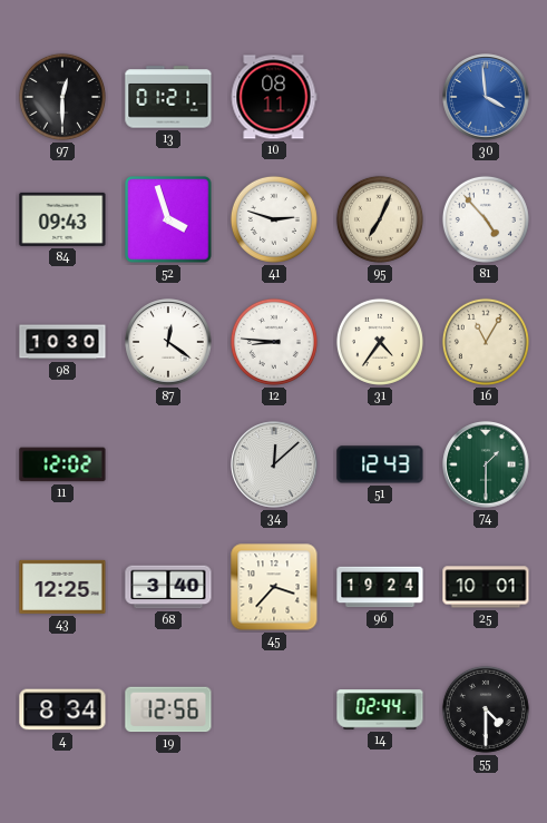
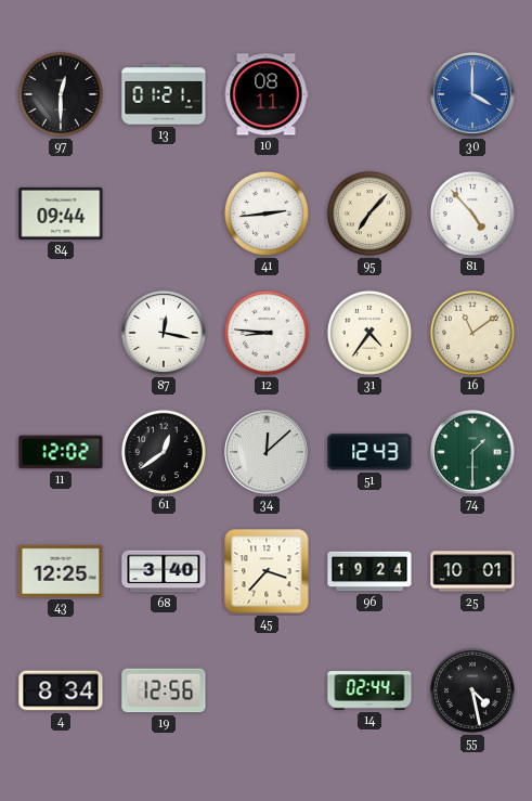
30: 3:59 -> 4:00
84: 09:43 -> 09:44
52: 3:57 -> none
41: 2:48 -> 2:44
95: 7:04 -> 7:07
98: 10:30 -> none
87: 12:21 -> 12:17
16: 11:05 -> 11:09
61: none -> 12:39
55: 4:30 -> 4:28
